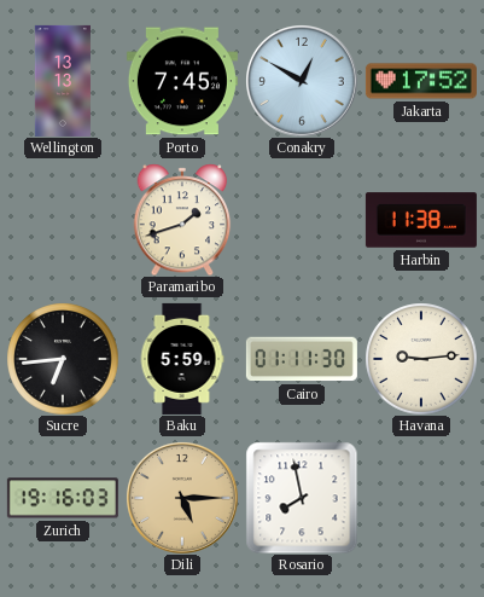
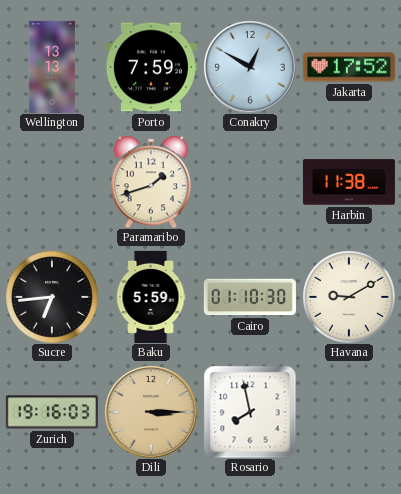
Porto: 7:45 -> 7:59
Cairo: 01:11 -> 01:10
Havana: 9:14 -> 9:10
Dili: 5:15 -> 3:15
